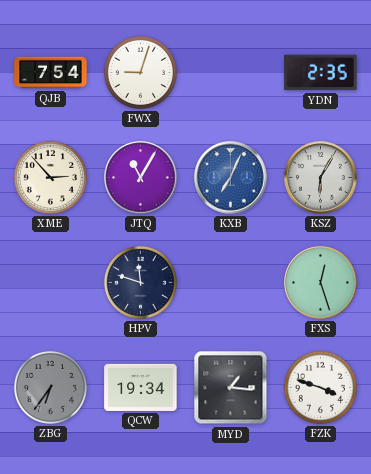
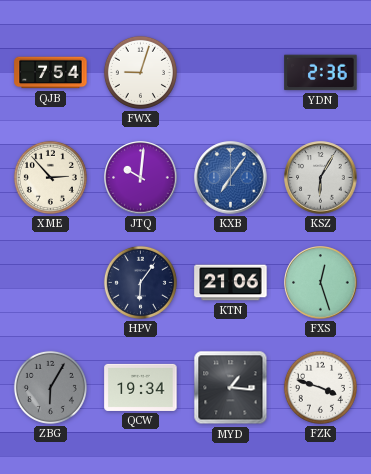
YDN: 2:35 -> 2:36
JTQ: 11:05 -> 10:01
KXB: 7:04 -> 7:06
HPV: 11:48 -> 6:06
KTN: none -> 21:06
ZBG: 6:36 -> 6:05
